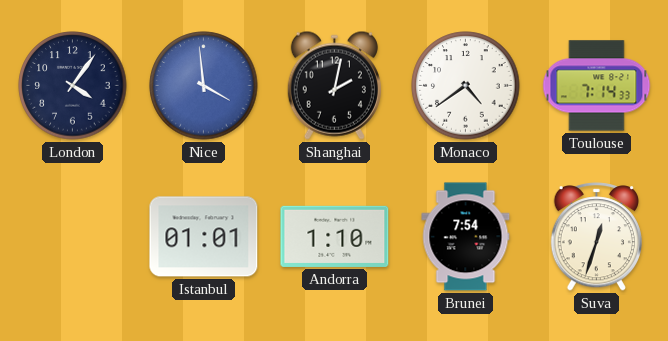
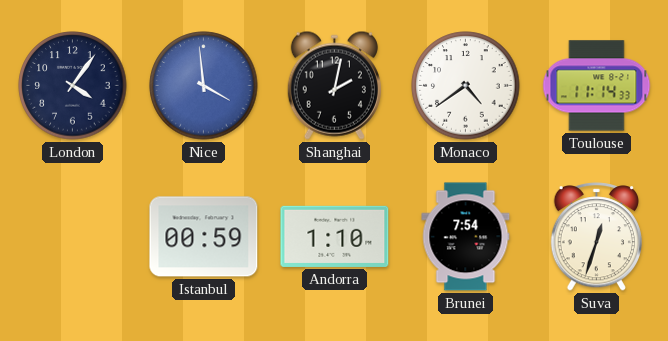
Toulouse: 7:14 -> 11:14
Istanbul: 01:01 -> 00:59
